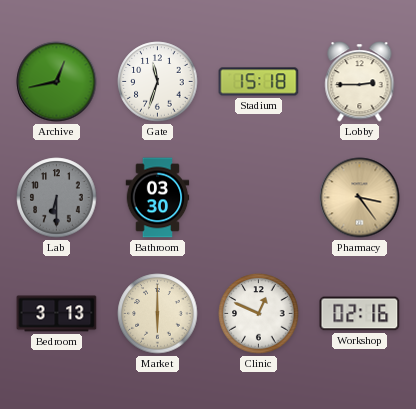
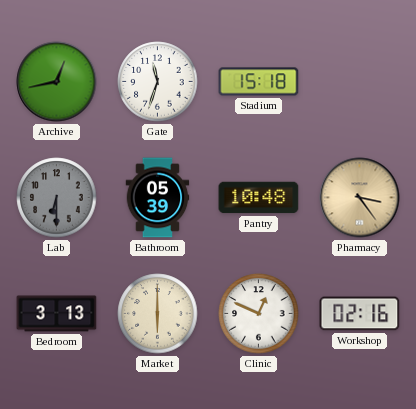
Lobby: 2:45 -> none
Bathroom: 03:30 -> 05:39
Pantry: none -> 10:48
